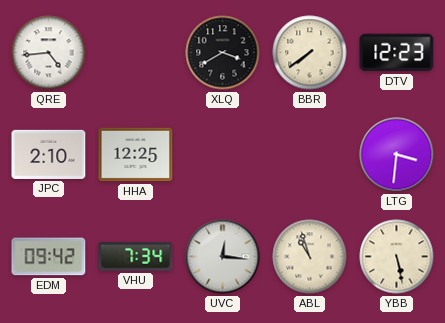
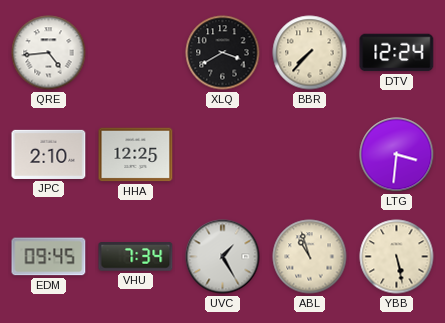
BBR: 7:39 -> 7:37
DTV: 12:23 -> 12:24
EDM: 09:42 -> 09:45
UVC: 12:16 -> 1:25
